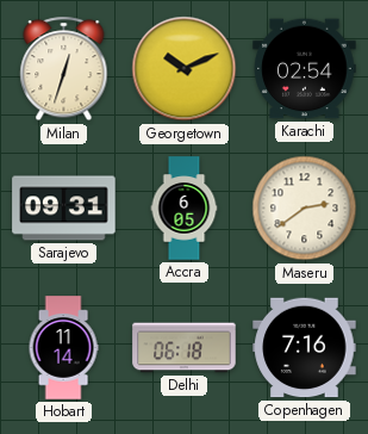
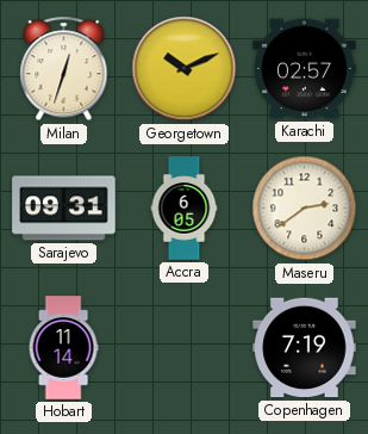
Karachi: 02:54 -> 02:57
Delhi: 06:18 -> none
Copenhagen: 7:16 -> 7:19
